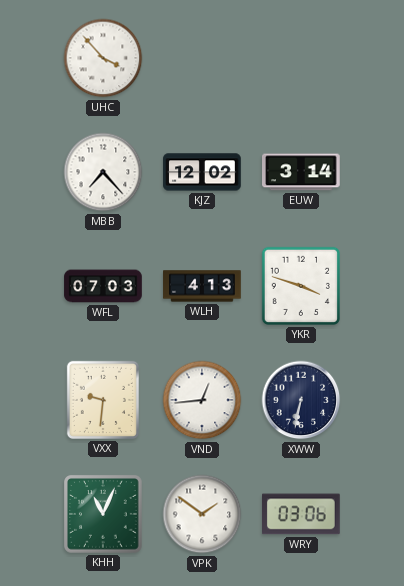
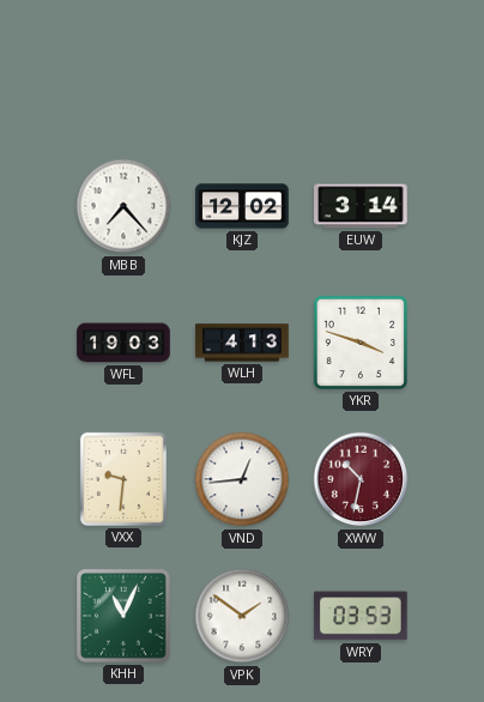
UHC: 3:53 -> none
WFL: 07:03 -> 19:03
XWW: 6:32 -> 10:32
XWW dial: navy -> burgundy
WRY: 03:06 -> 03:53
